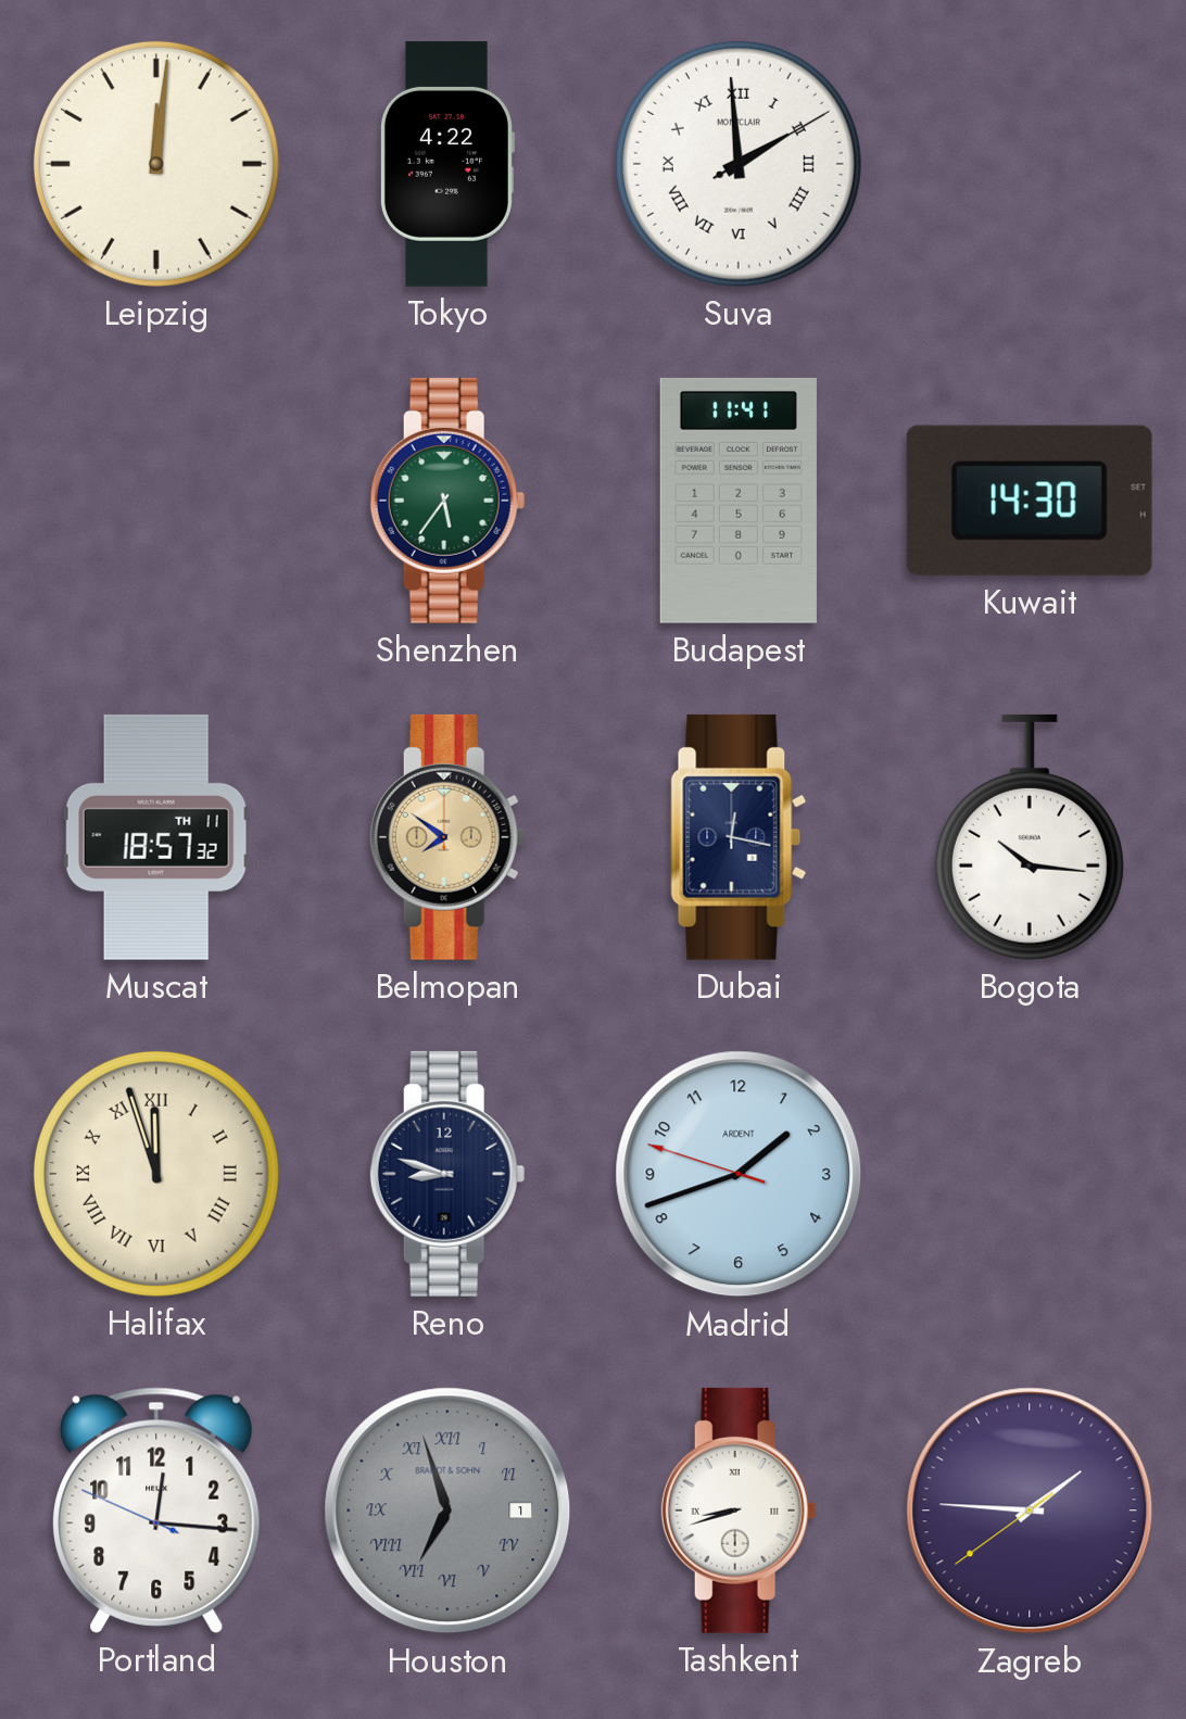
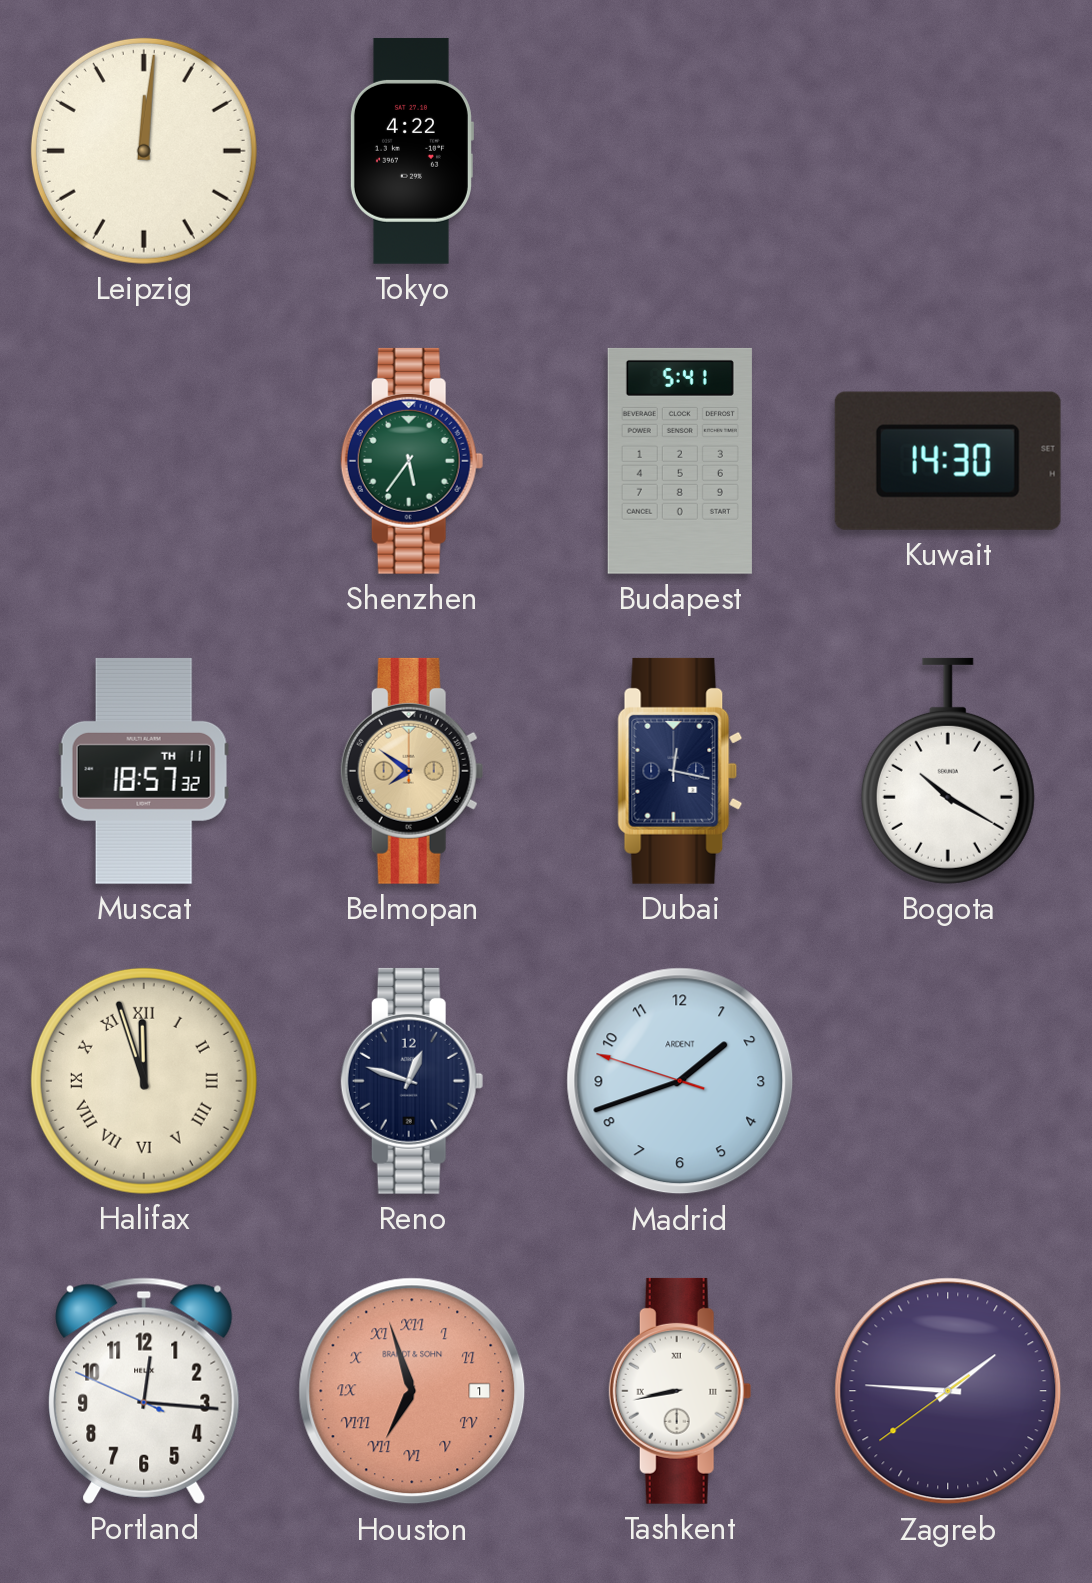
Suva: 1:59 -> none
Budapest: 11:41 -> 5:41
Bogota: 10:16 -> 10:20
Reno: 8:48 -> 12:48
Houston dial: grey -> salmon
Tashkent: 8:42 -> 8:43
